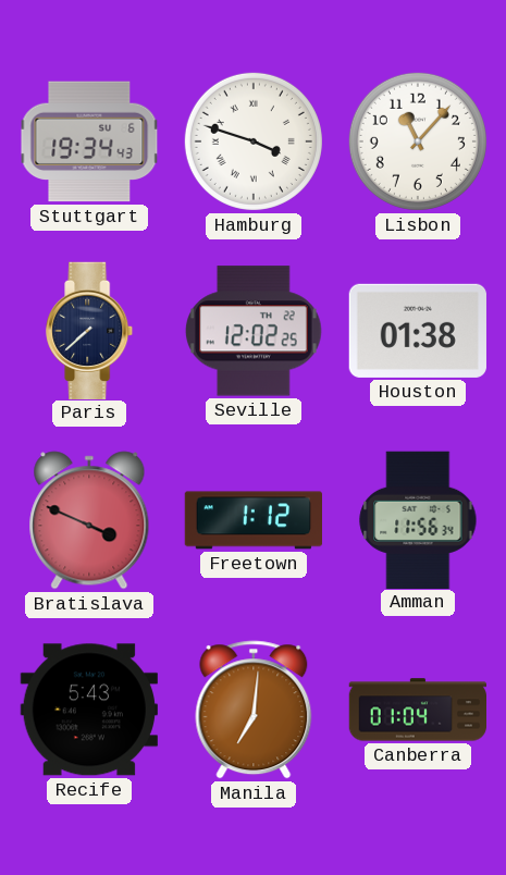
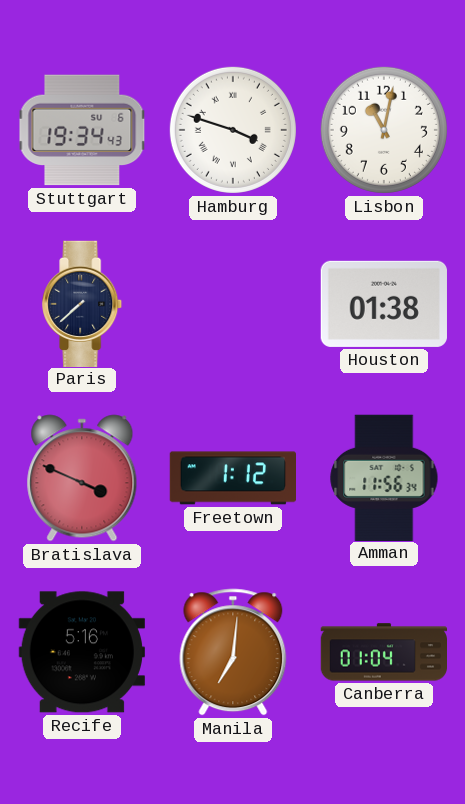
Lisbon: 11:07 -> 11:02
Seville: 12:02 -> none
Recife: 5:43 -> 5:16
